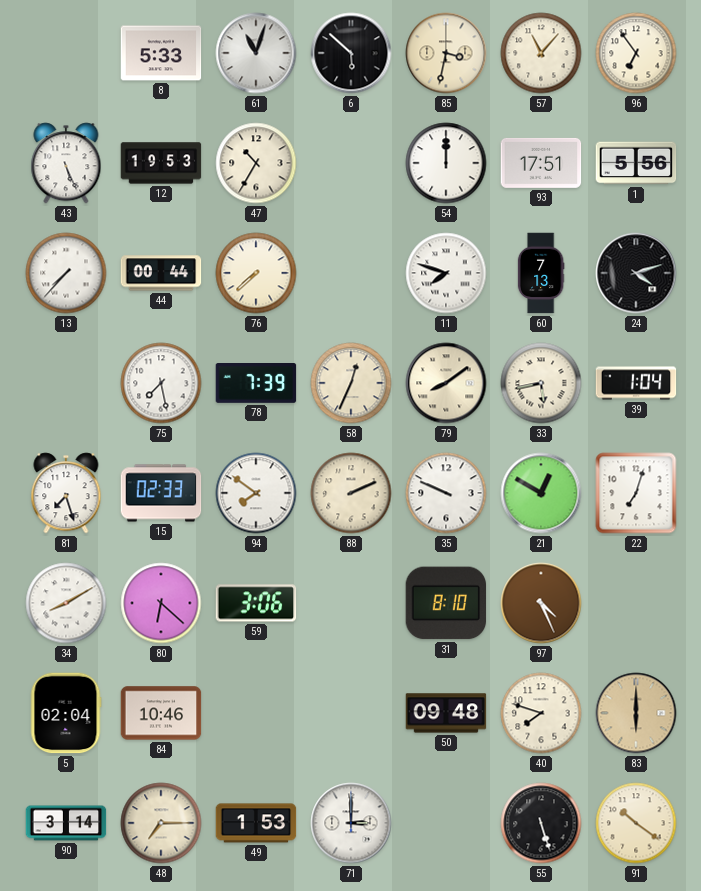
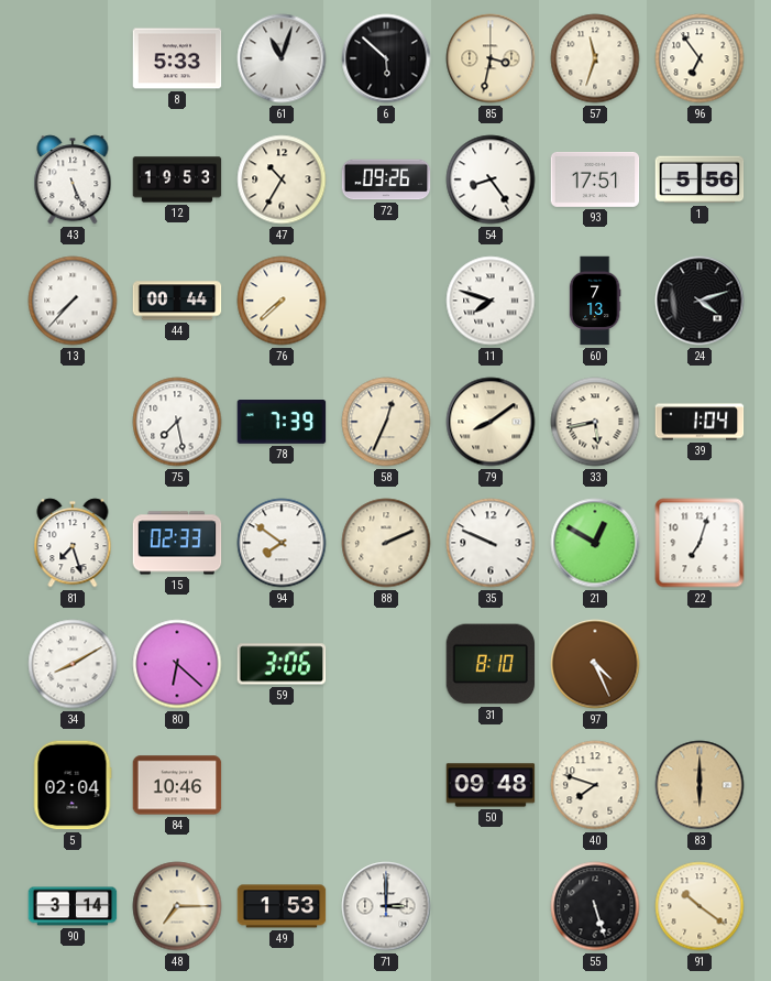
57: 11:07 -> 11:33
72: none -> 09:26
54: 12:00 -> 8:24
